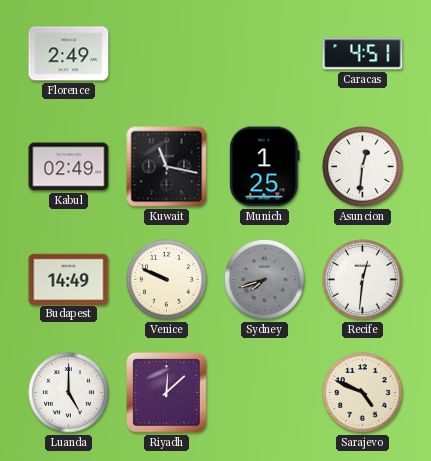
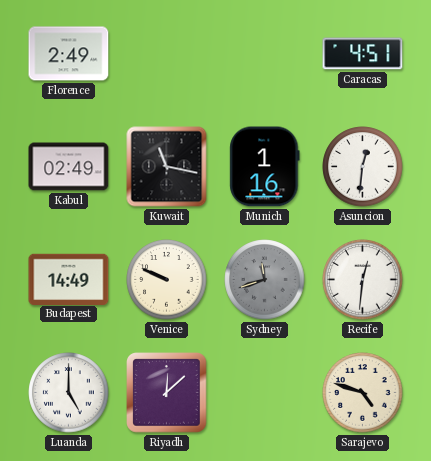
Munich: 1:25 -> 1:16
Sydney: 7:42 -> 11:42
Sarajevo: 4:49 -> 4:48
